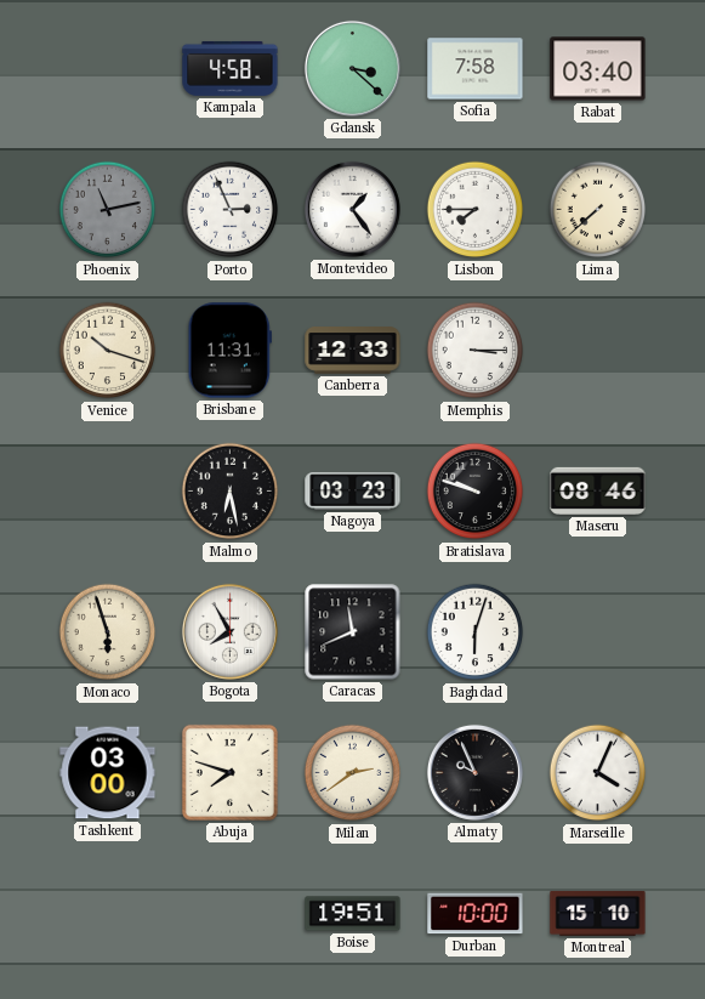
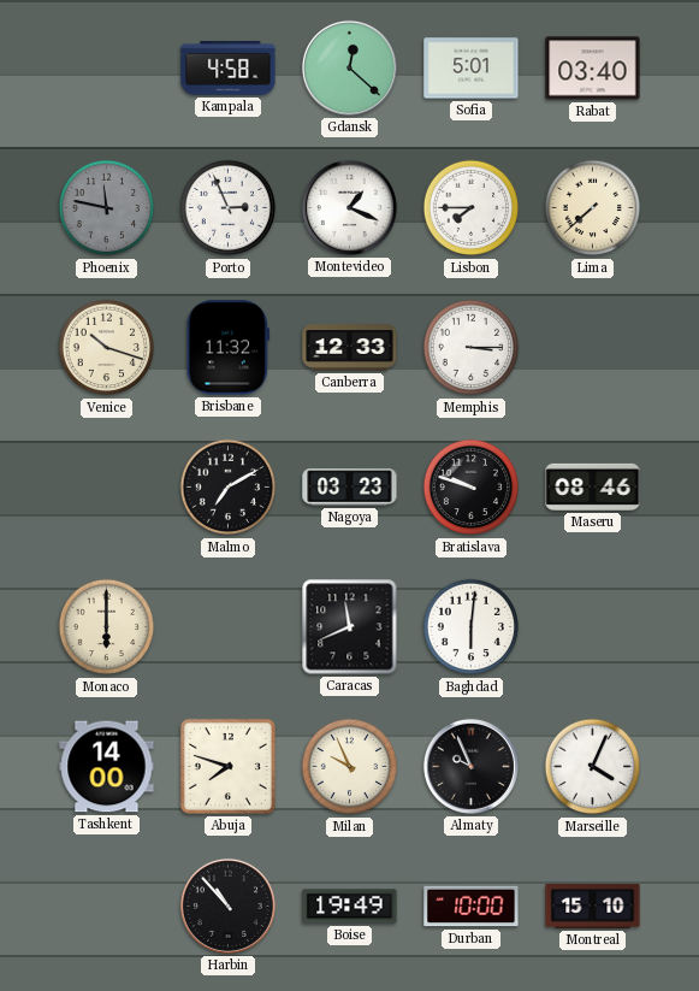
Gdansk: 3:22 -> 12:22
Sofia: 7:58 -> 5:01
Phoenix: 11:13 -> 11:47
Montevideo: 1:24 -> 1:19
Brisbane: 11:31 -> 11:32
Malmo: 6:28 -> 7:10
Monaco: 5:57 -> 6:00
Bogota: 7:55 -> none
Baghdad: 6:03 -> 6:01
Tashkent: 03:00 -> 14:00
Milan: 2:39 -> 9:56
Harbin: none -> 10:53
Boise: 19:51 -> 19:49
